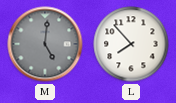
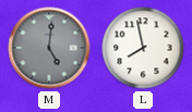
L: 7:53 -> 7:58
